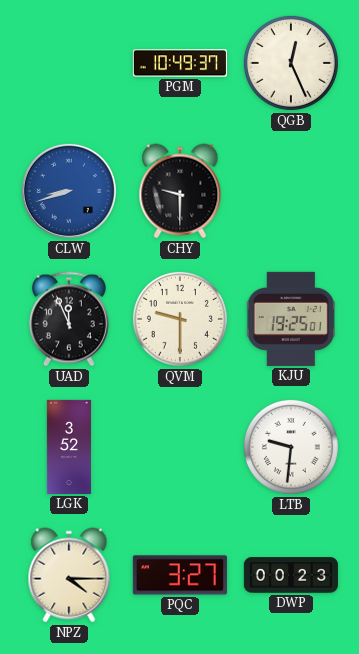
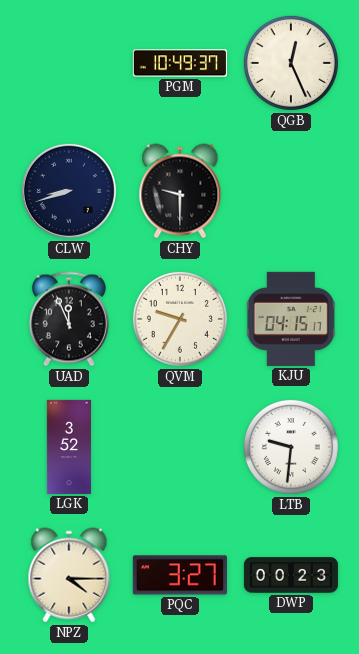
CLW dial: blue -> navy
QVM: 9:30 -> 9:35
KJU: 19:25 -> 04:15
